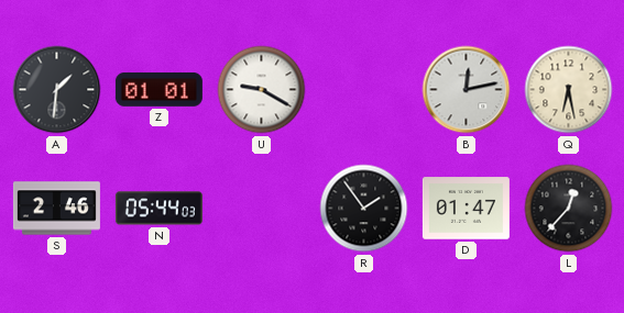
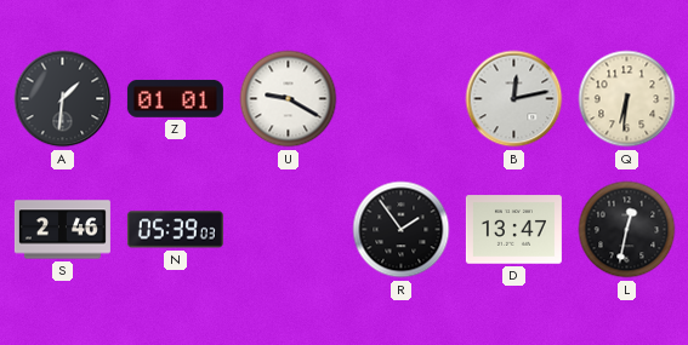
Q: 6:28 -> 6:31
N: 05:44 -> 05:39
D: 01:47 -> 13:47
L: 12:37 -> 12:32
